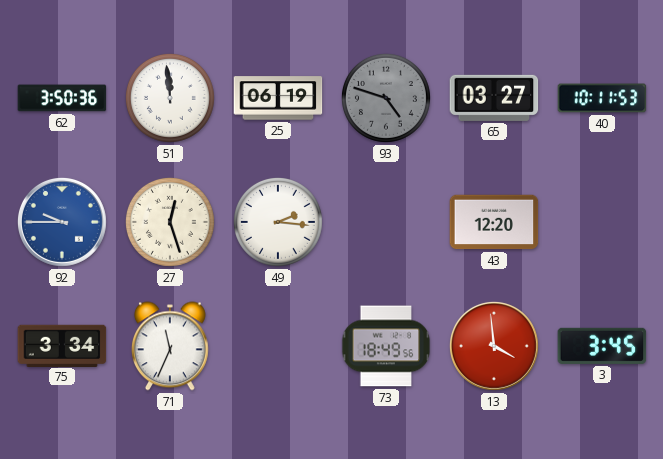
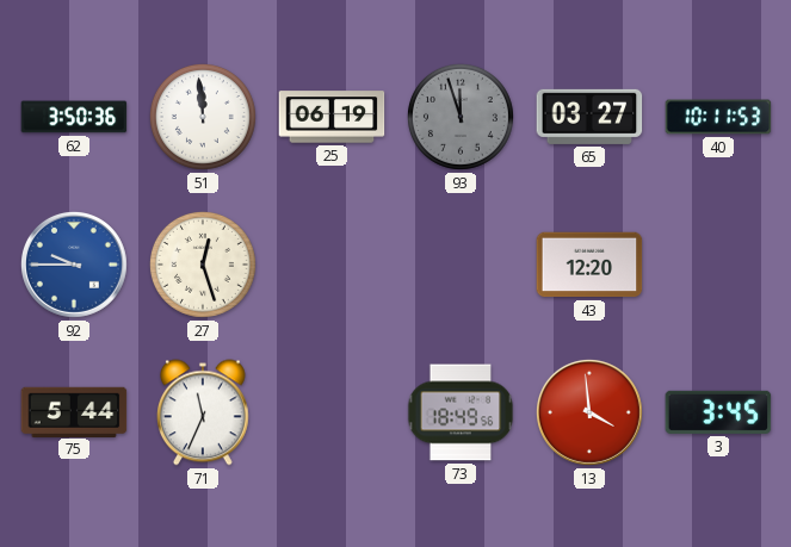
93: 4:48 -> 11:57
49: 2:16 -> none
75: 3:34 -> 5:44
